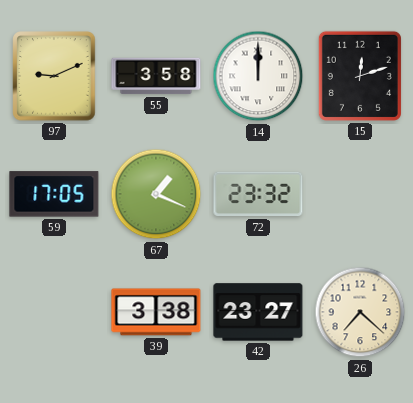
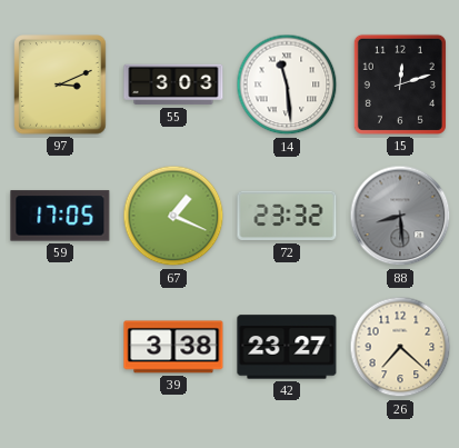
97: 9:11 -> 3:11
55: 3:58 -> 3:03
14: 12:00 -> 11:29
88: none -> 8:29
